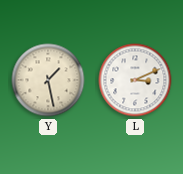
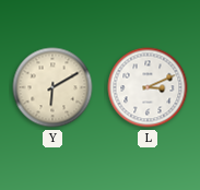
Y: 1:28 -> 6:10
